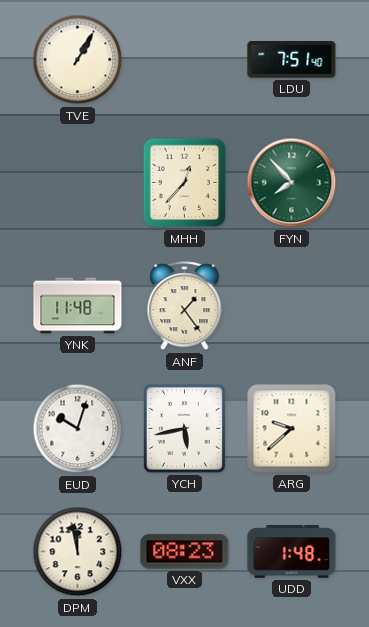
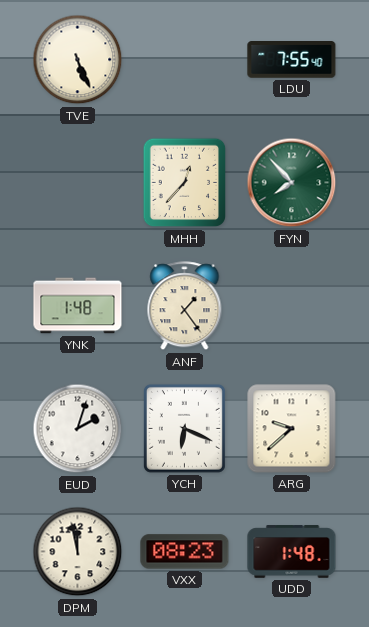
TVE: 1:05 -> 5:26
LDU: 7:51 -> 7:55
YNK: 11:48 -> 1:48
EUD: 10:03 -> 2:03
YCH: 5:43 -> 6:19
